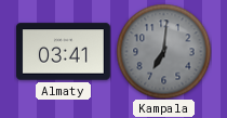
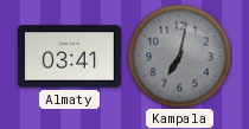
Kampala: 7:01 -> 7:02
